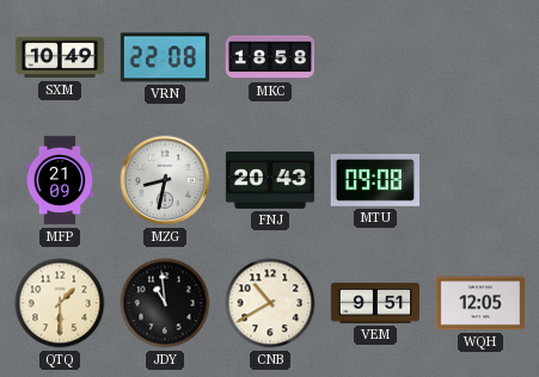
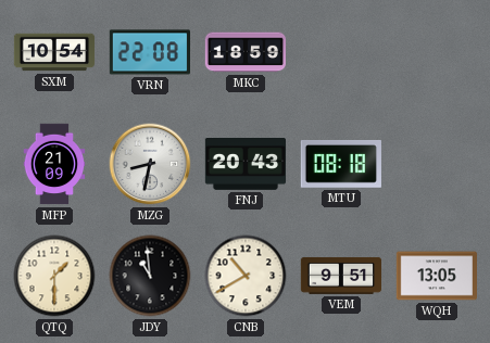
SXM: 10:49 -> 10:54
MKC: 18:58 -> 18:59
MTU: 09:08 -> 08:18
WQH: 12:05 -> 13:05
